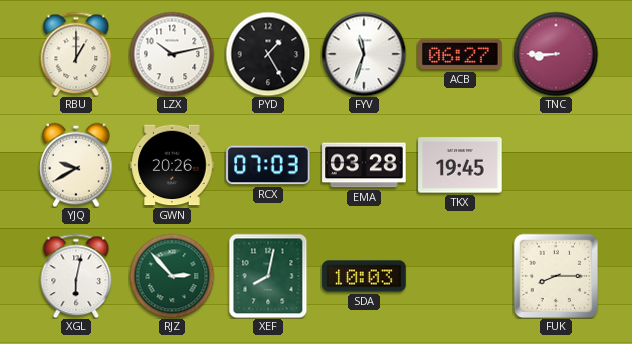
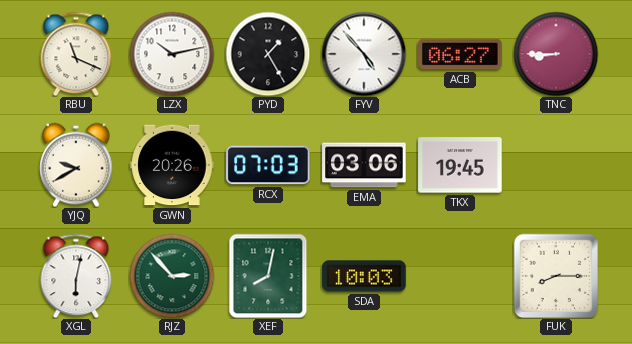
RBU: 1:00 -> 11:19
FYV: 11:33 -> 4:53
EMA: 03:28 -> 03:06
